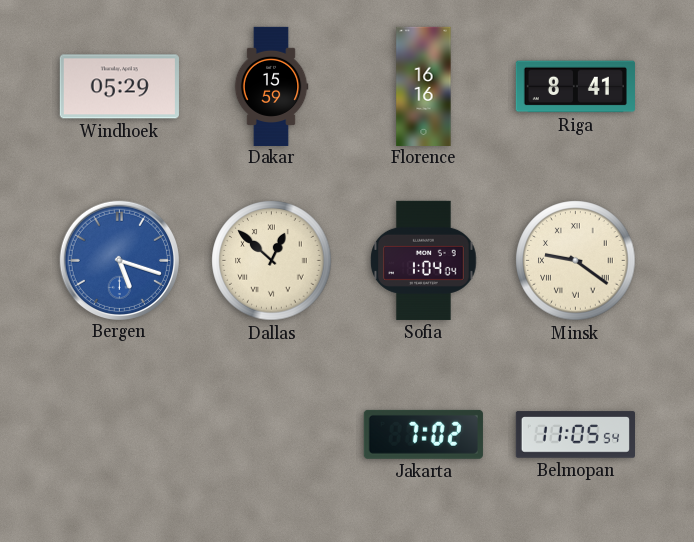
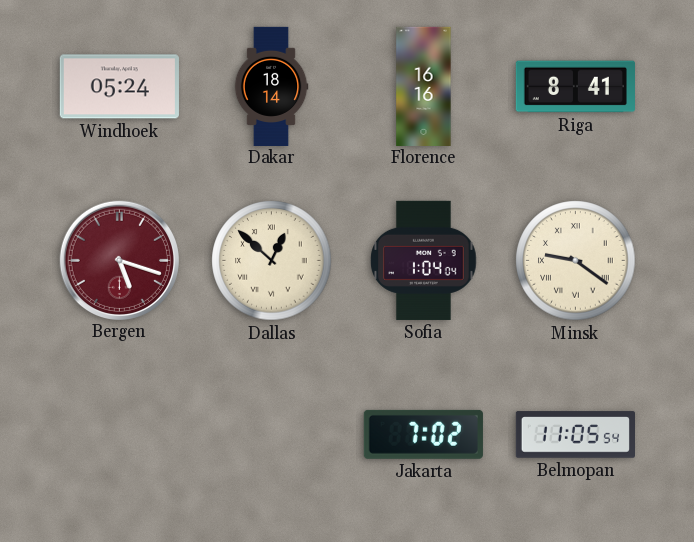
Windhoek: 05:29 -> 05:24
Dakar: 15:59 -> 18:14
Bergen dial: blue -> burgundy
